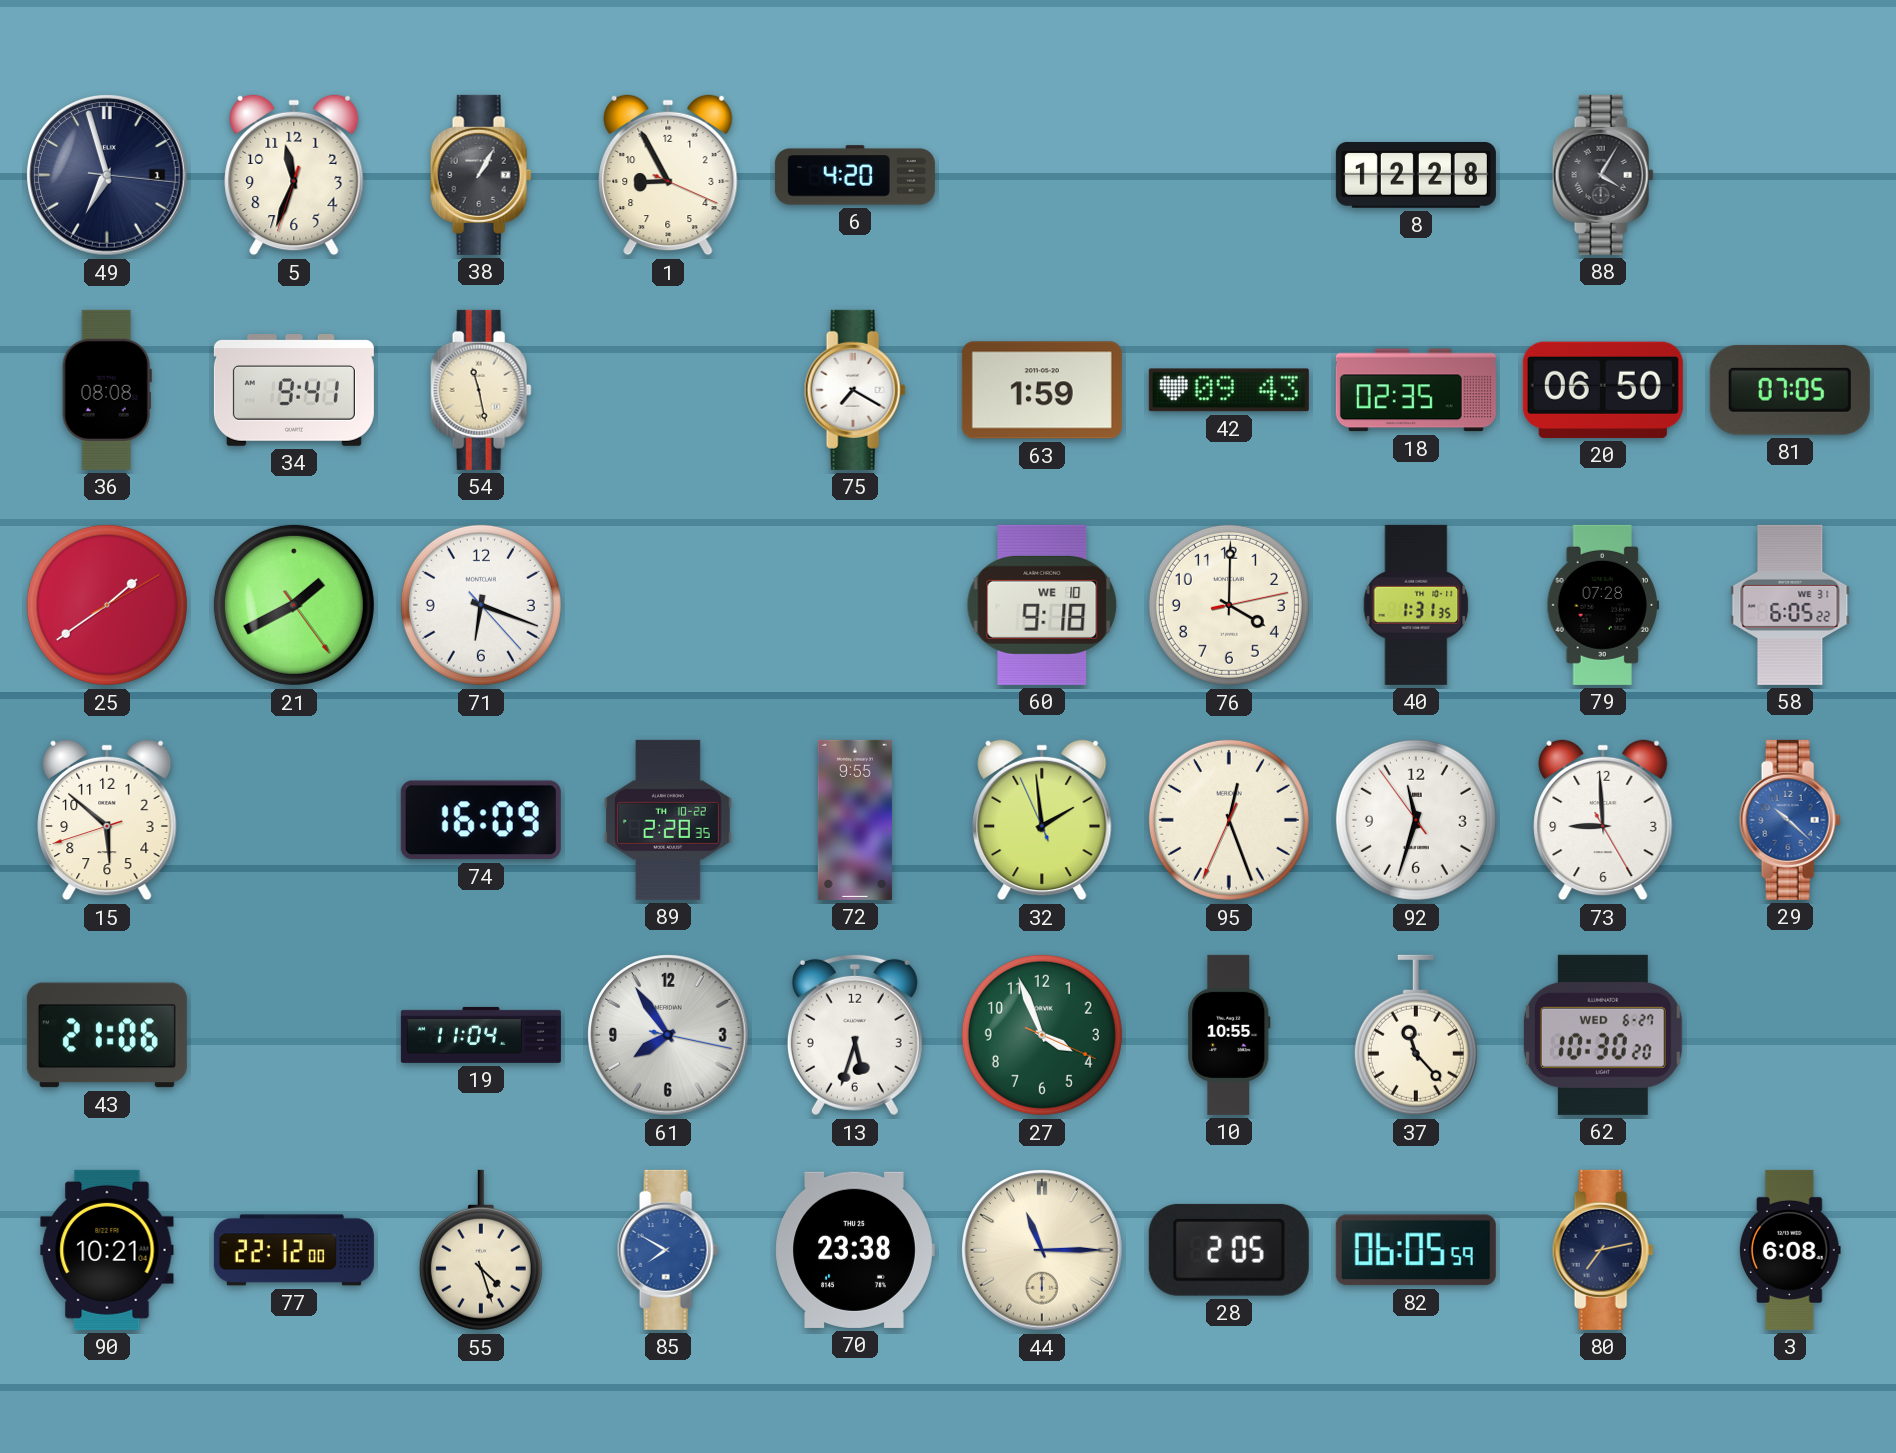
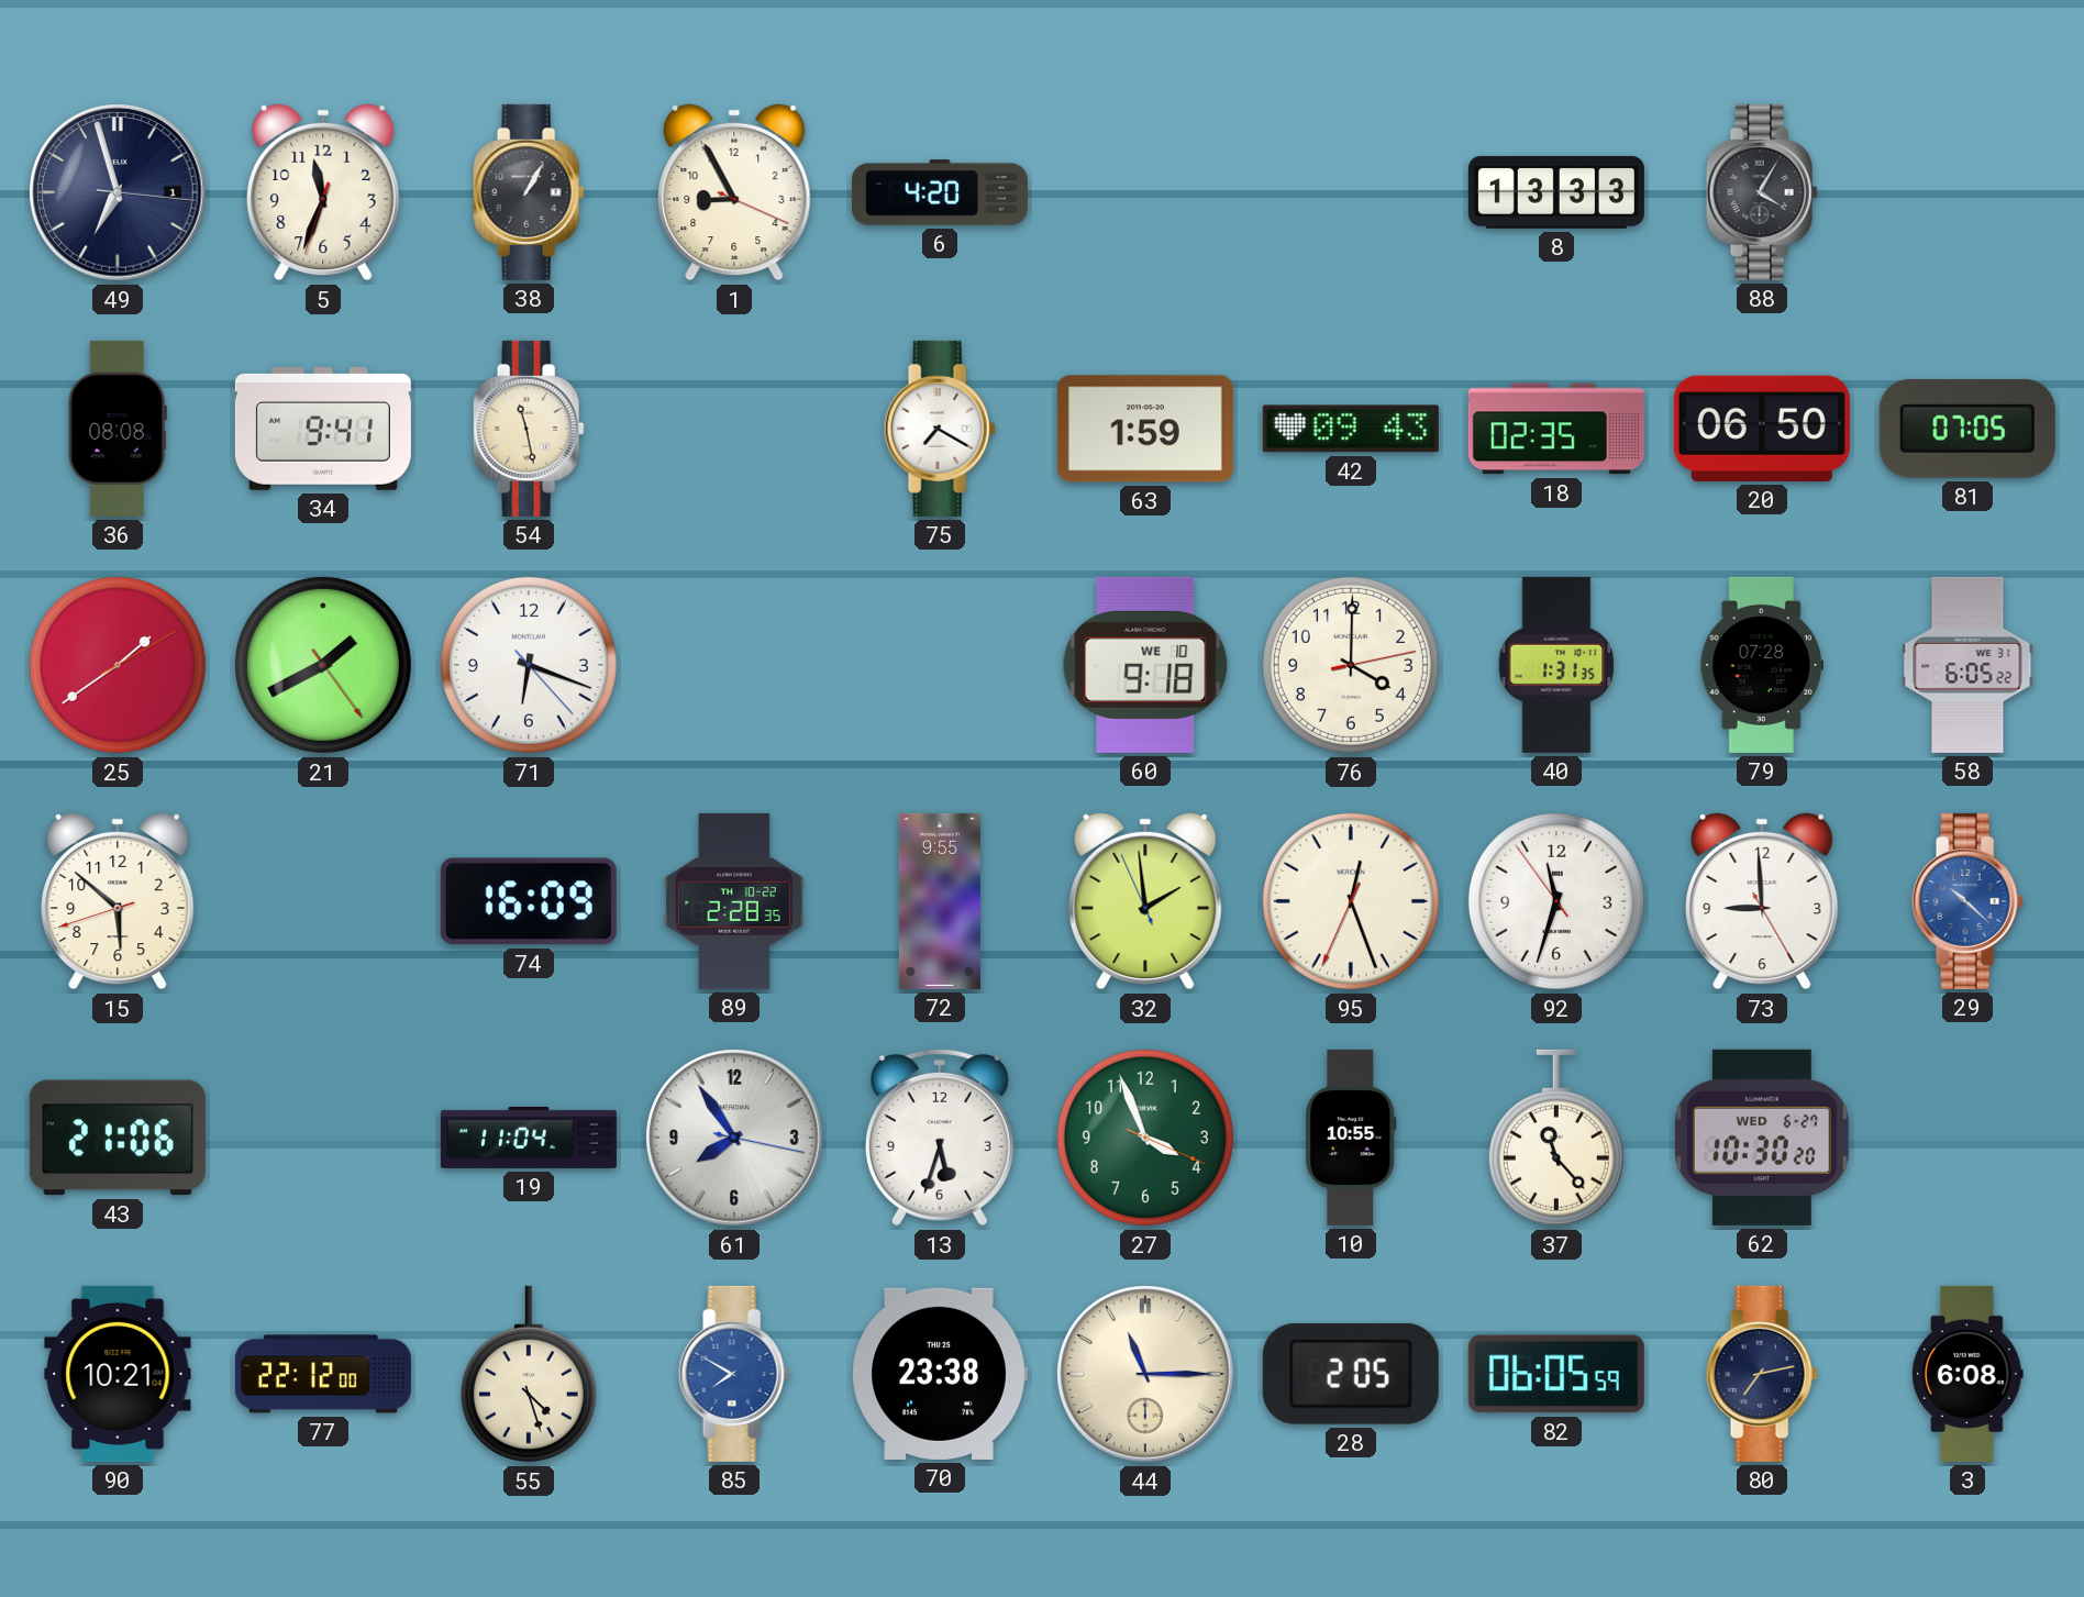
8: 12:28 -> 13:33
